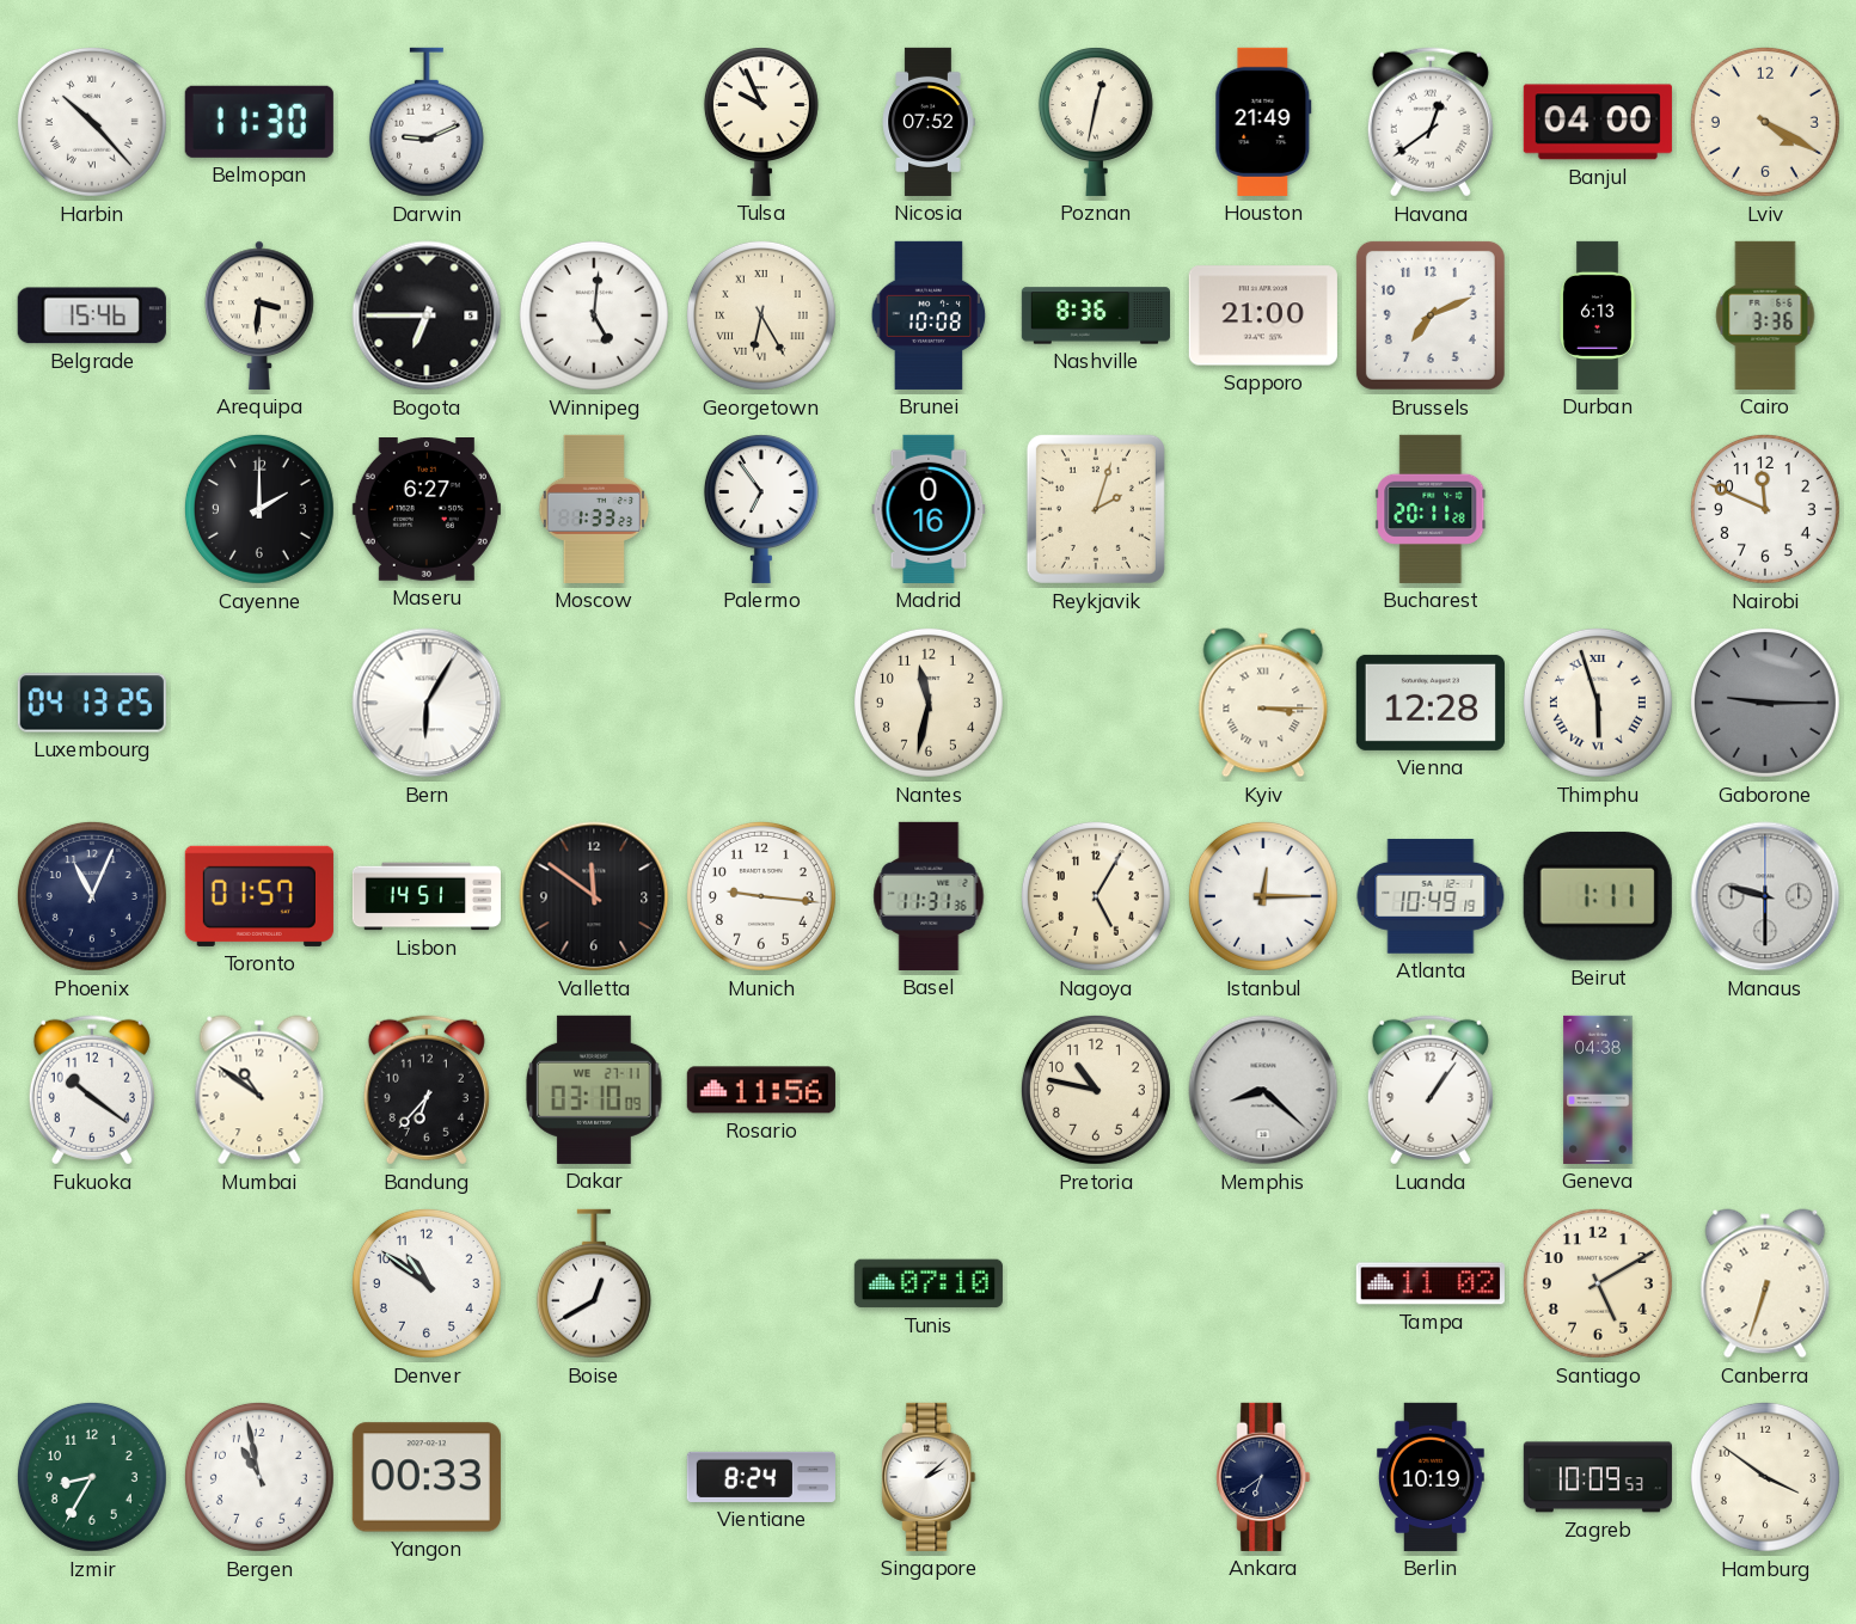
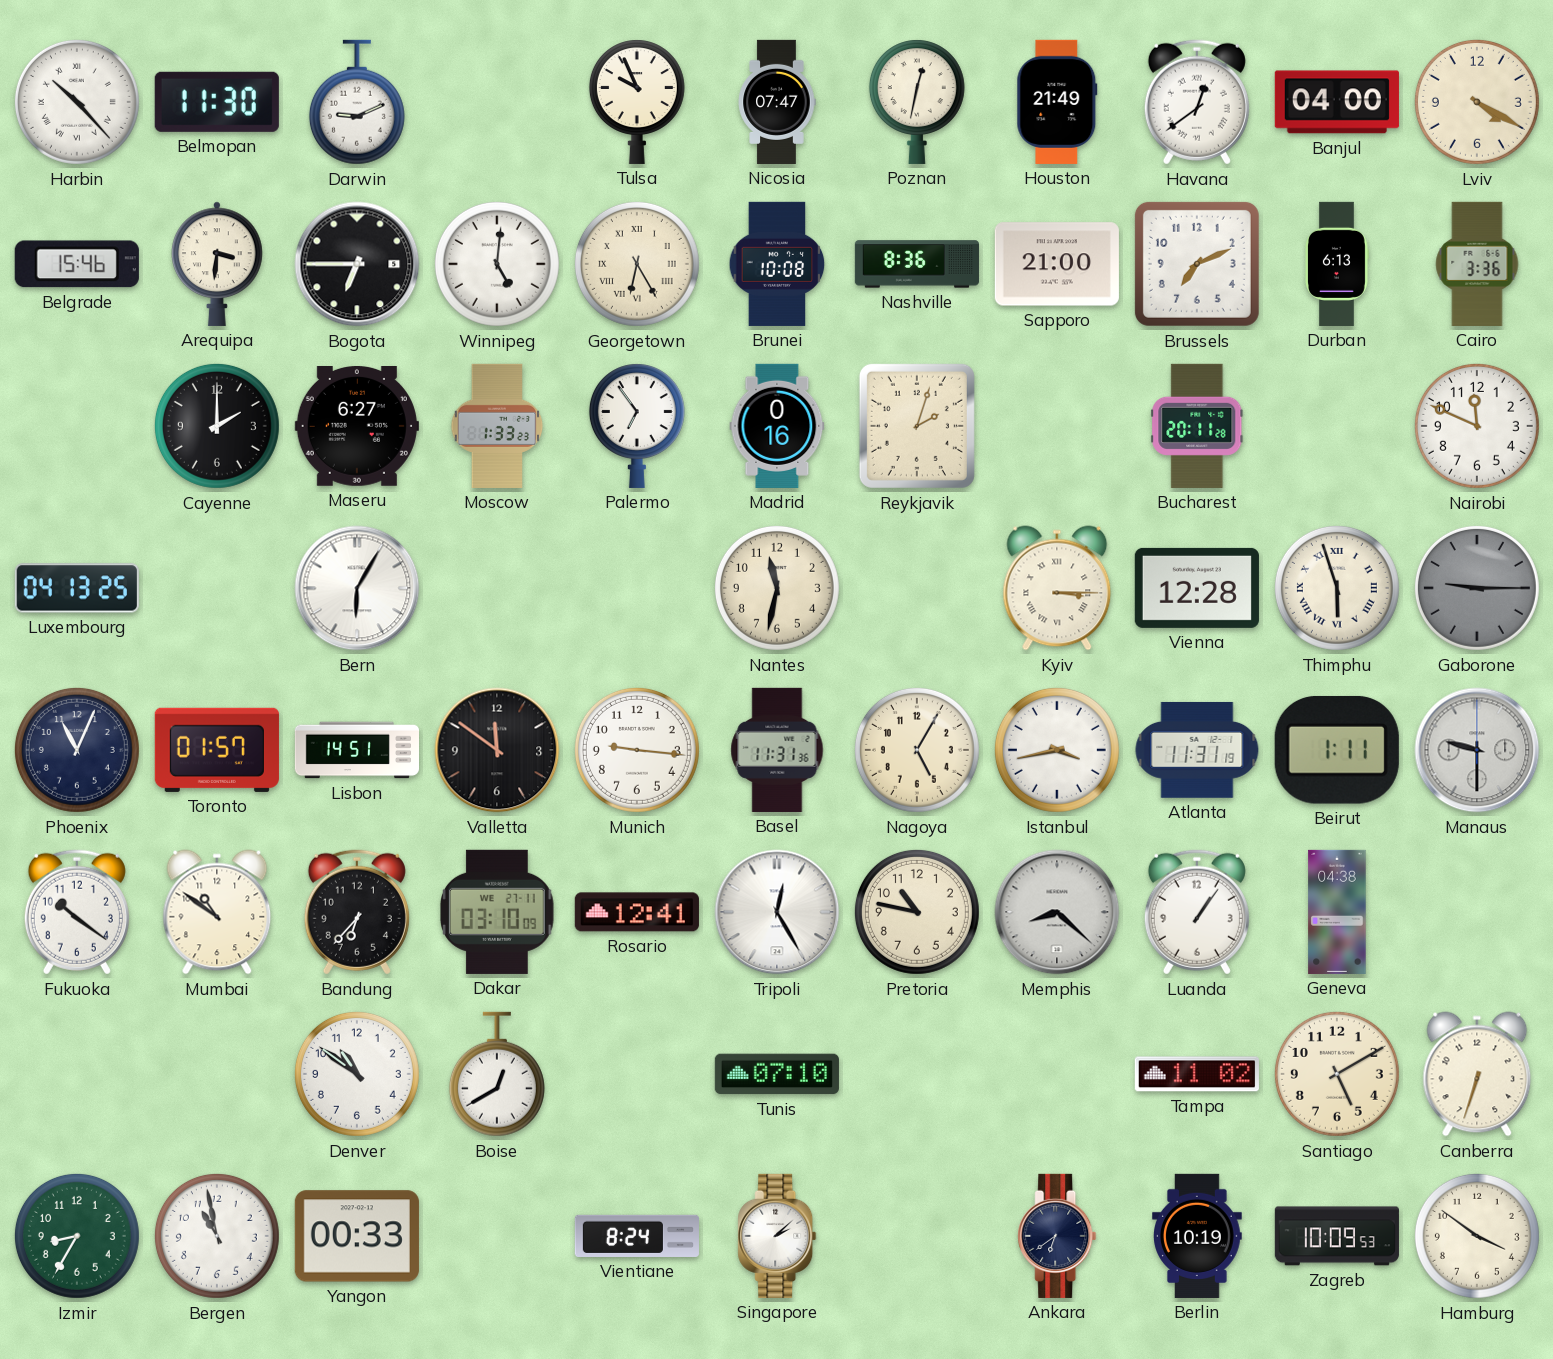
Nicosia: 07:52 -> 07:47
Istanbul: 12:15 -> 3:43
Atlanta: 10:49 -> 11:31
Rosario: 11:56 -> 12:41
Tripoli: none -> 12:25
